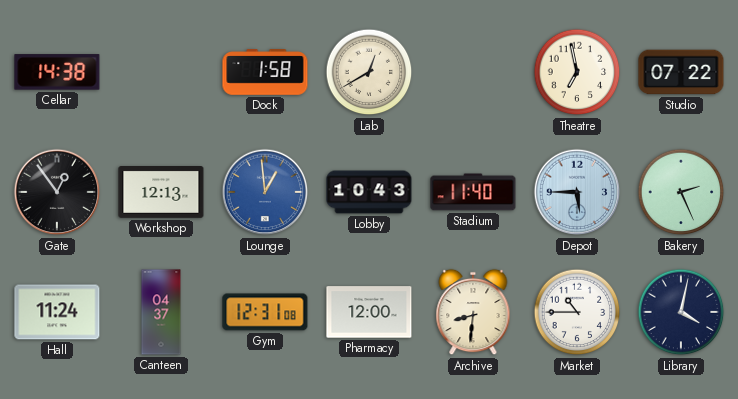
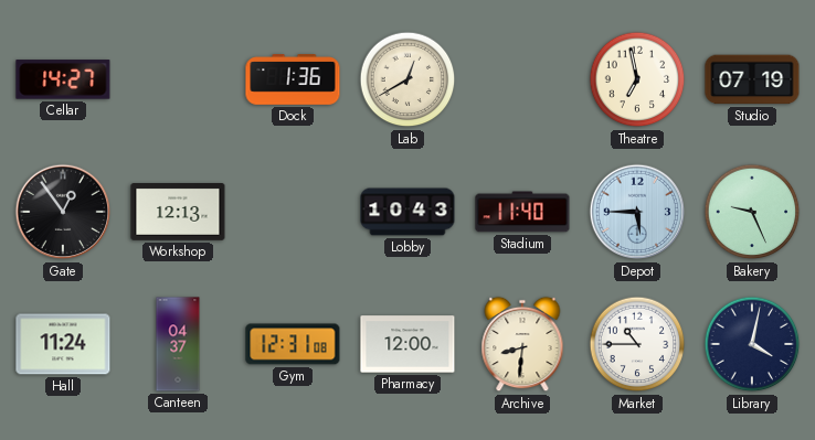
Cellar: 14:38 -> 14:27
Dock: 1:58 -> 1:36
Studio: 07:22 -> 07:19
Lounge: 12:59 -> none
Bakery: 2:26 -> 9:26
